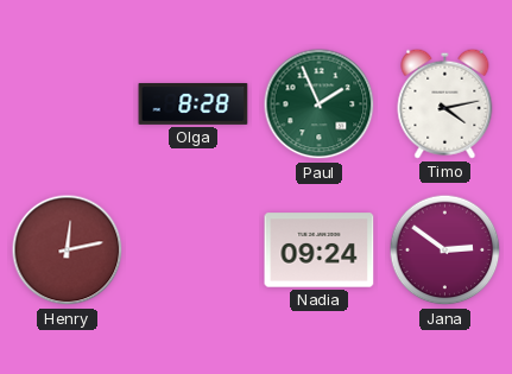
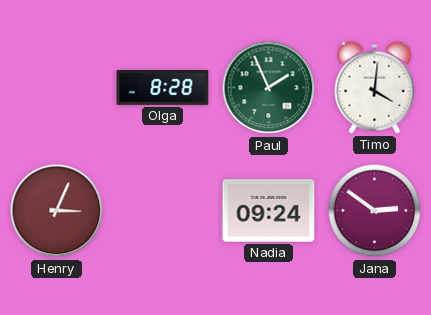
Timo: 4:13 -> 4:01
Henry: 12:13 -> 3:04
